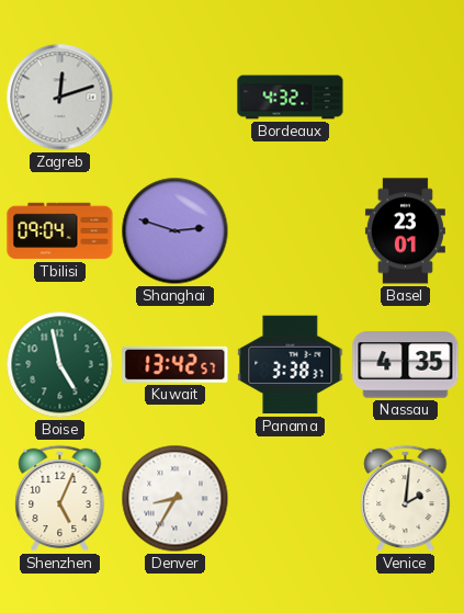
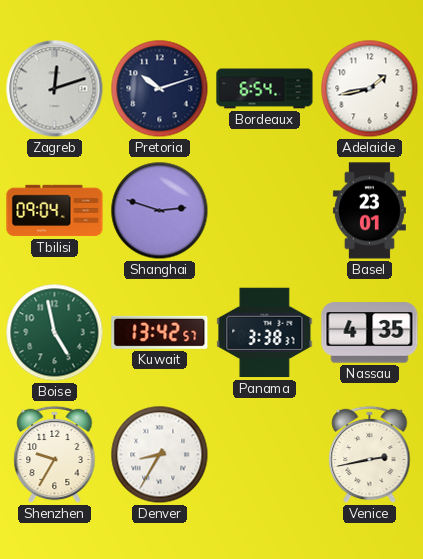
Pretoria: none -> 10:12
Bordeaux: 4:32 -> 6:54
Adelaide: none -> 1:43
Shenzhen: 5:04 -> 9:35
Venice: 2:01 -> 2:43
